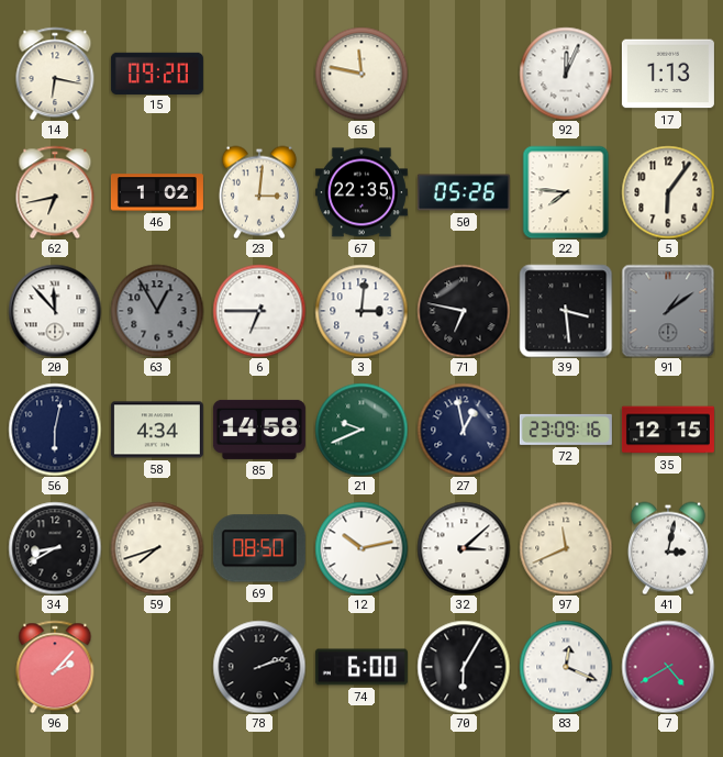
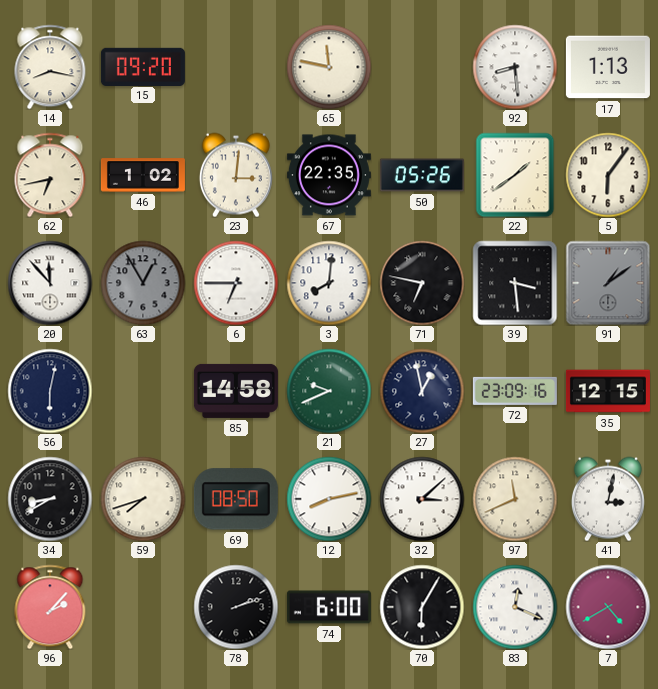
14: 6:17 -> 8:17
92: 12:04 -> 8:29
22: 7:46 -> 1:39
3: 3:01 -> 8:01
58: 4:34 -> none
12: 10:13 -> 8:13
